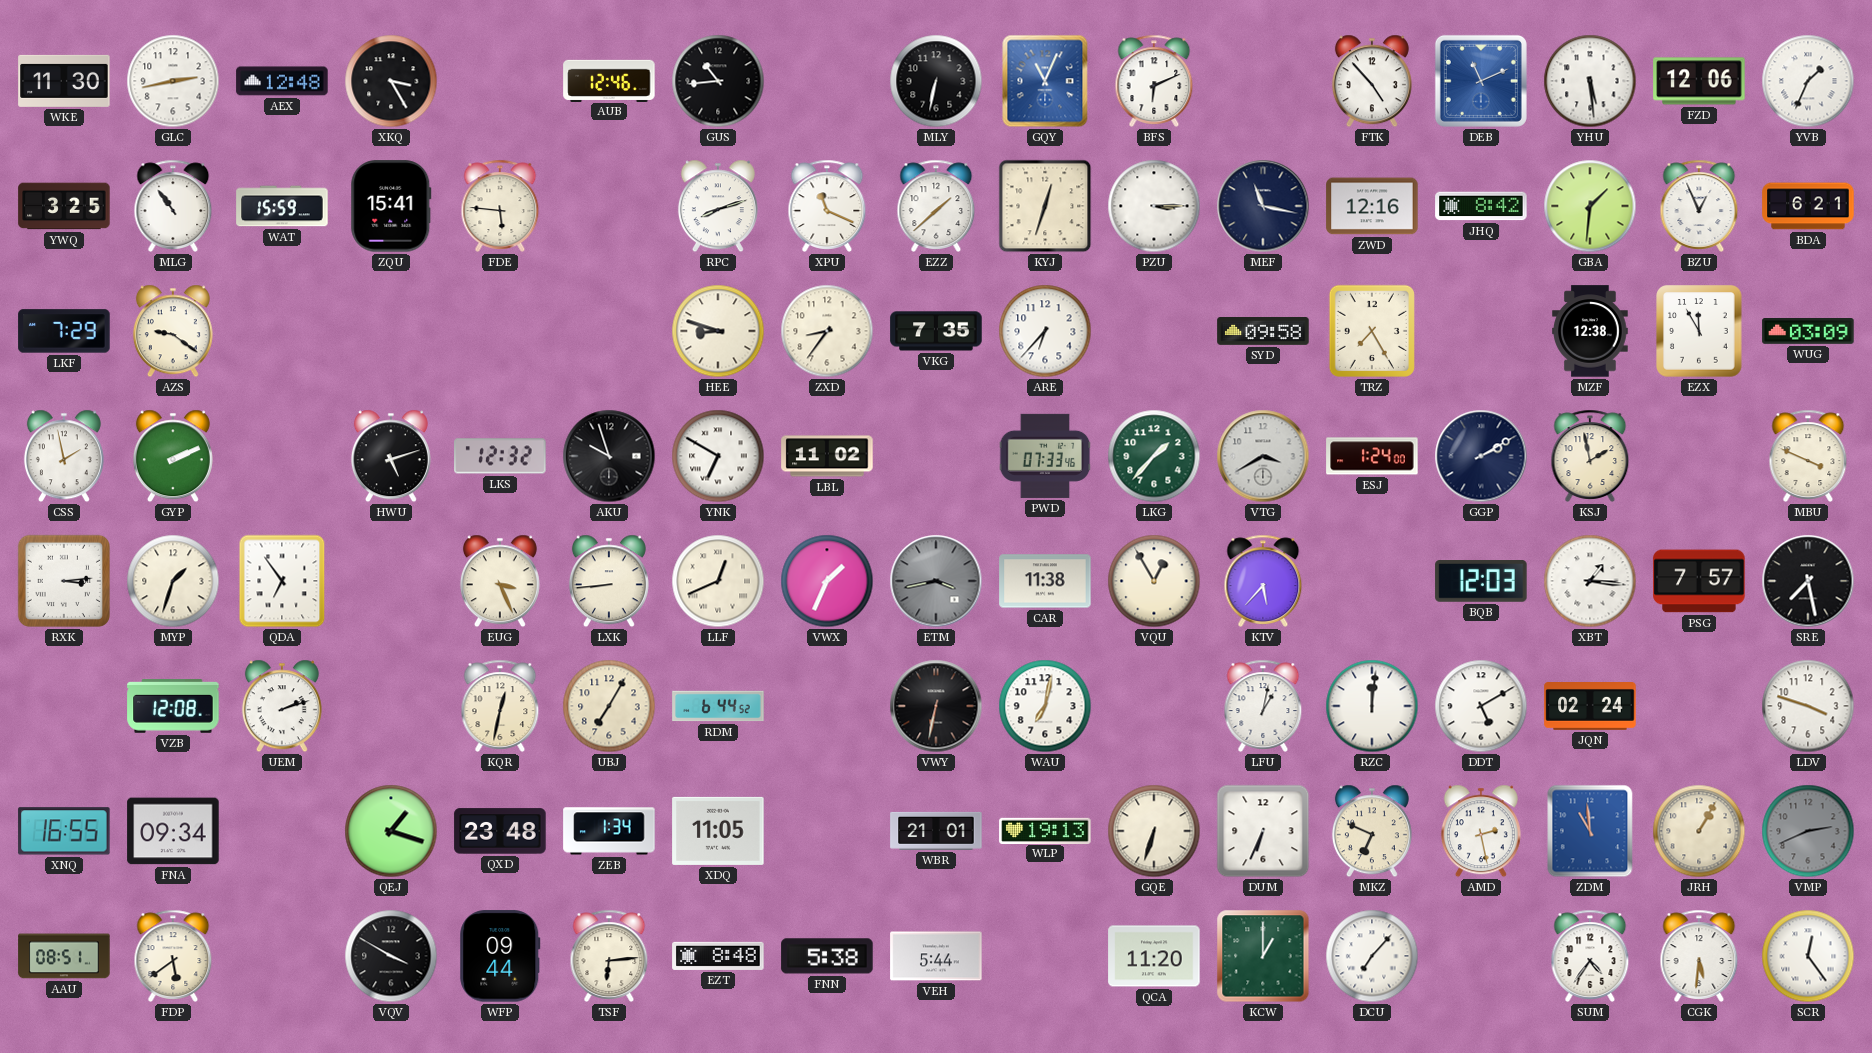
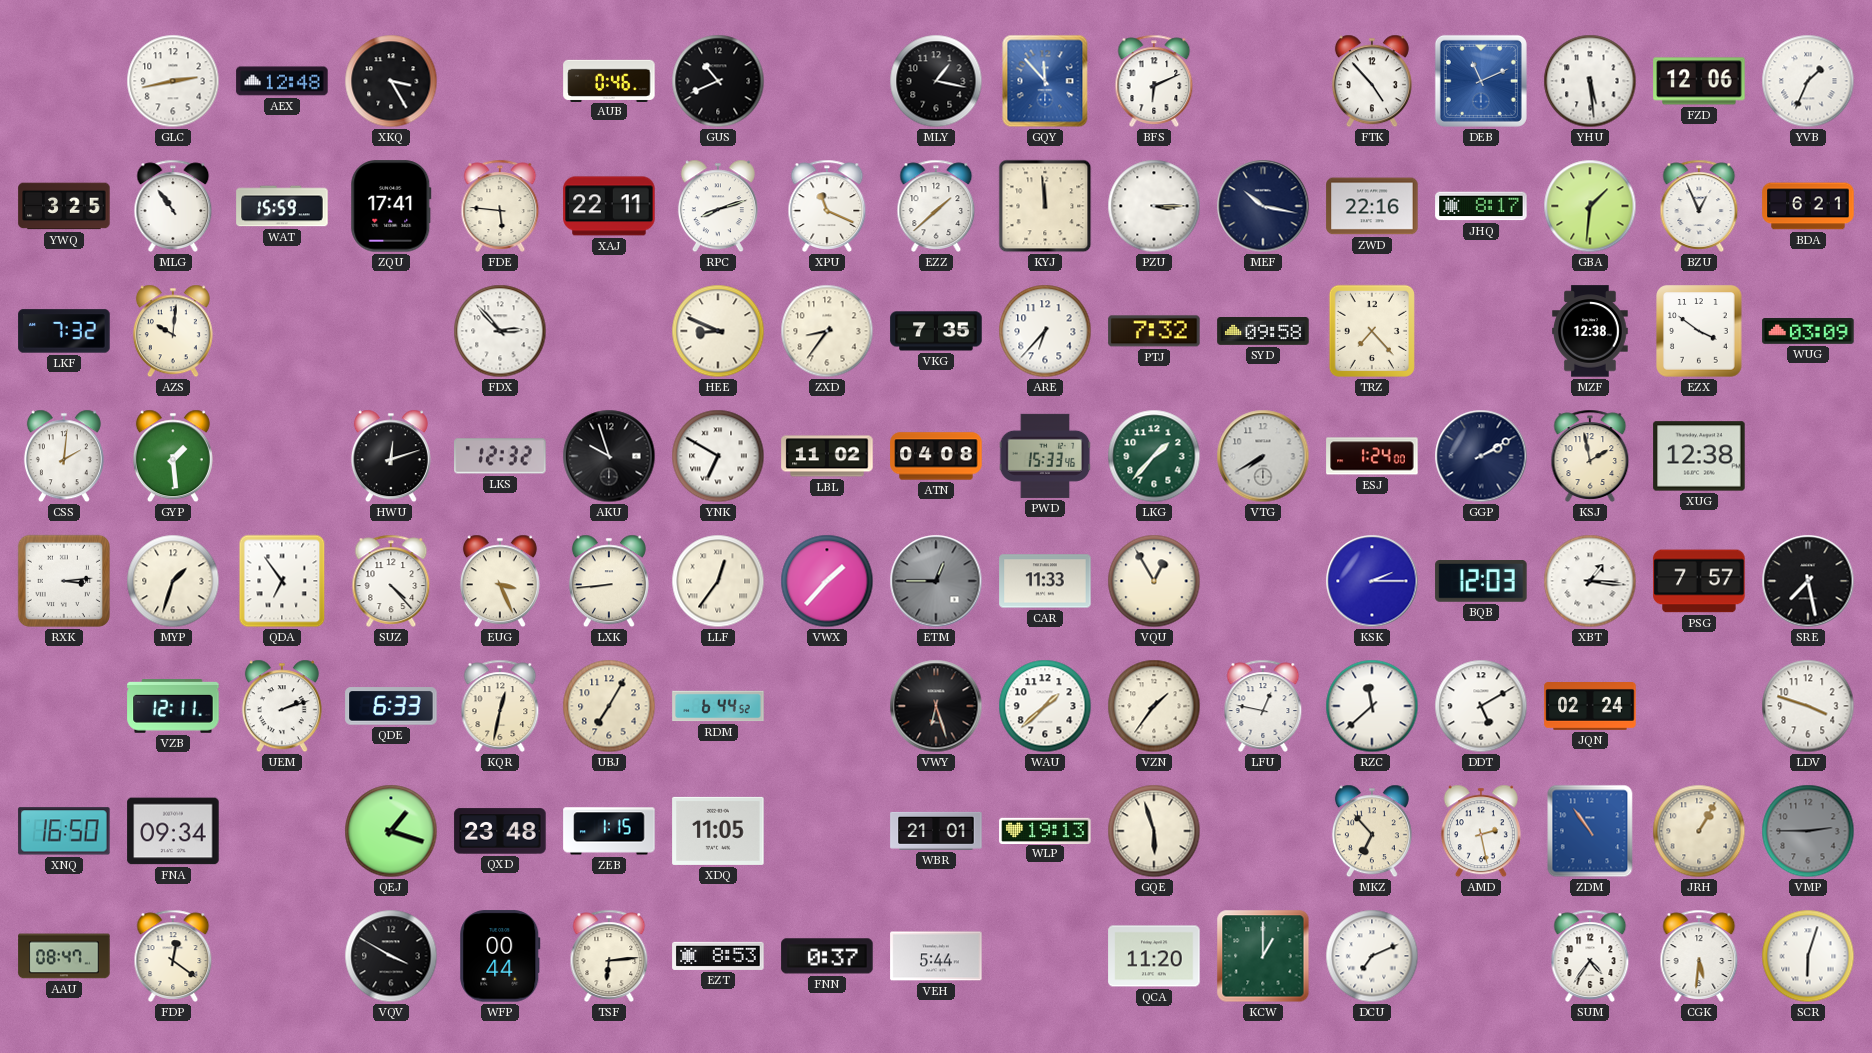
WKE: 11:30 -> none
AUB: 12:46 -> 0:46
GUS: 10:44 -> 10:41
MLY: 6:32 -> 1:17
GQY: 11:04 -> 11:53
ZQU: 15:41 -> 17:41
XAJ: none -> 22:11
KYJ: 12:33 -> 11:59
MEF: 11:17 -> 10:17
ZWD: 12:16 -> 22:16
JHQ: 8:42 -> 8:17
LKF: 7:29 -> 7:32
AZS: 9:21 -> 10:01
FDX: none -> 2:53
HEE: 8:48 -> 8:49
PTJ: none -> 7:32
TRZ: 7:25 -> 7:23
EZX: 11:55 -> 3:51
CSS: 1:58 -> 2:01
GYP: 2:11 -> 1:29
HWU: 5:12 -> 12:12
ATN: none -> 04:08
PWD: 07:33 -> 15:33
VTG: 3:40 -> 7:40
XUG: none -> 12:38
MBU: 3:49 -> none
SUZ: none -> 4:23
LLF: 12:41 -> 12:36
VWX: 1:34 -> 1:37
ETM: 3:43 -> 12:45
CAR: 11:38 -> 11:33
KTV: 5:37 -> none
KSK: none -> 2:15
VZB: 12:08 -> 12:11
QDE: none -> 6:33
VWY: 6:32 -> 6:27
WAU: 7:02 -> 1:38
VZN: none -> 1:36
LFU: 1:02 -> 12:47
RZC: 12:01 -> 11:38
XNQ: 16:55 -> 16:50
ZEB: 1:34 -> 1:15
GQE: 6:33 -> 5:57
DUM: 6:34 -> none
MKZ: 6:49 -> 6:53
ZDM: 10:59 -> 10:54
VMP: 2:41 -> 2:45
AAU: 08:51 -> 08:47
FDP: 5:39 -> 12:21
WFP: 09:44 -> 00:44
EZT: 8:48 -> 8:53
FNN: 5:38 -> 0:37
DCU: 7:07 -> 7:11
SCR: 12:24 -> 6:03
